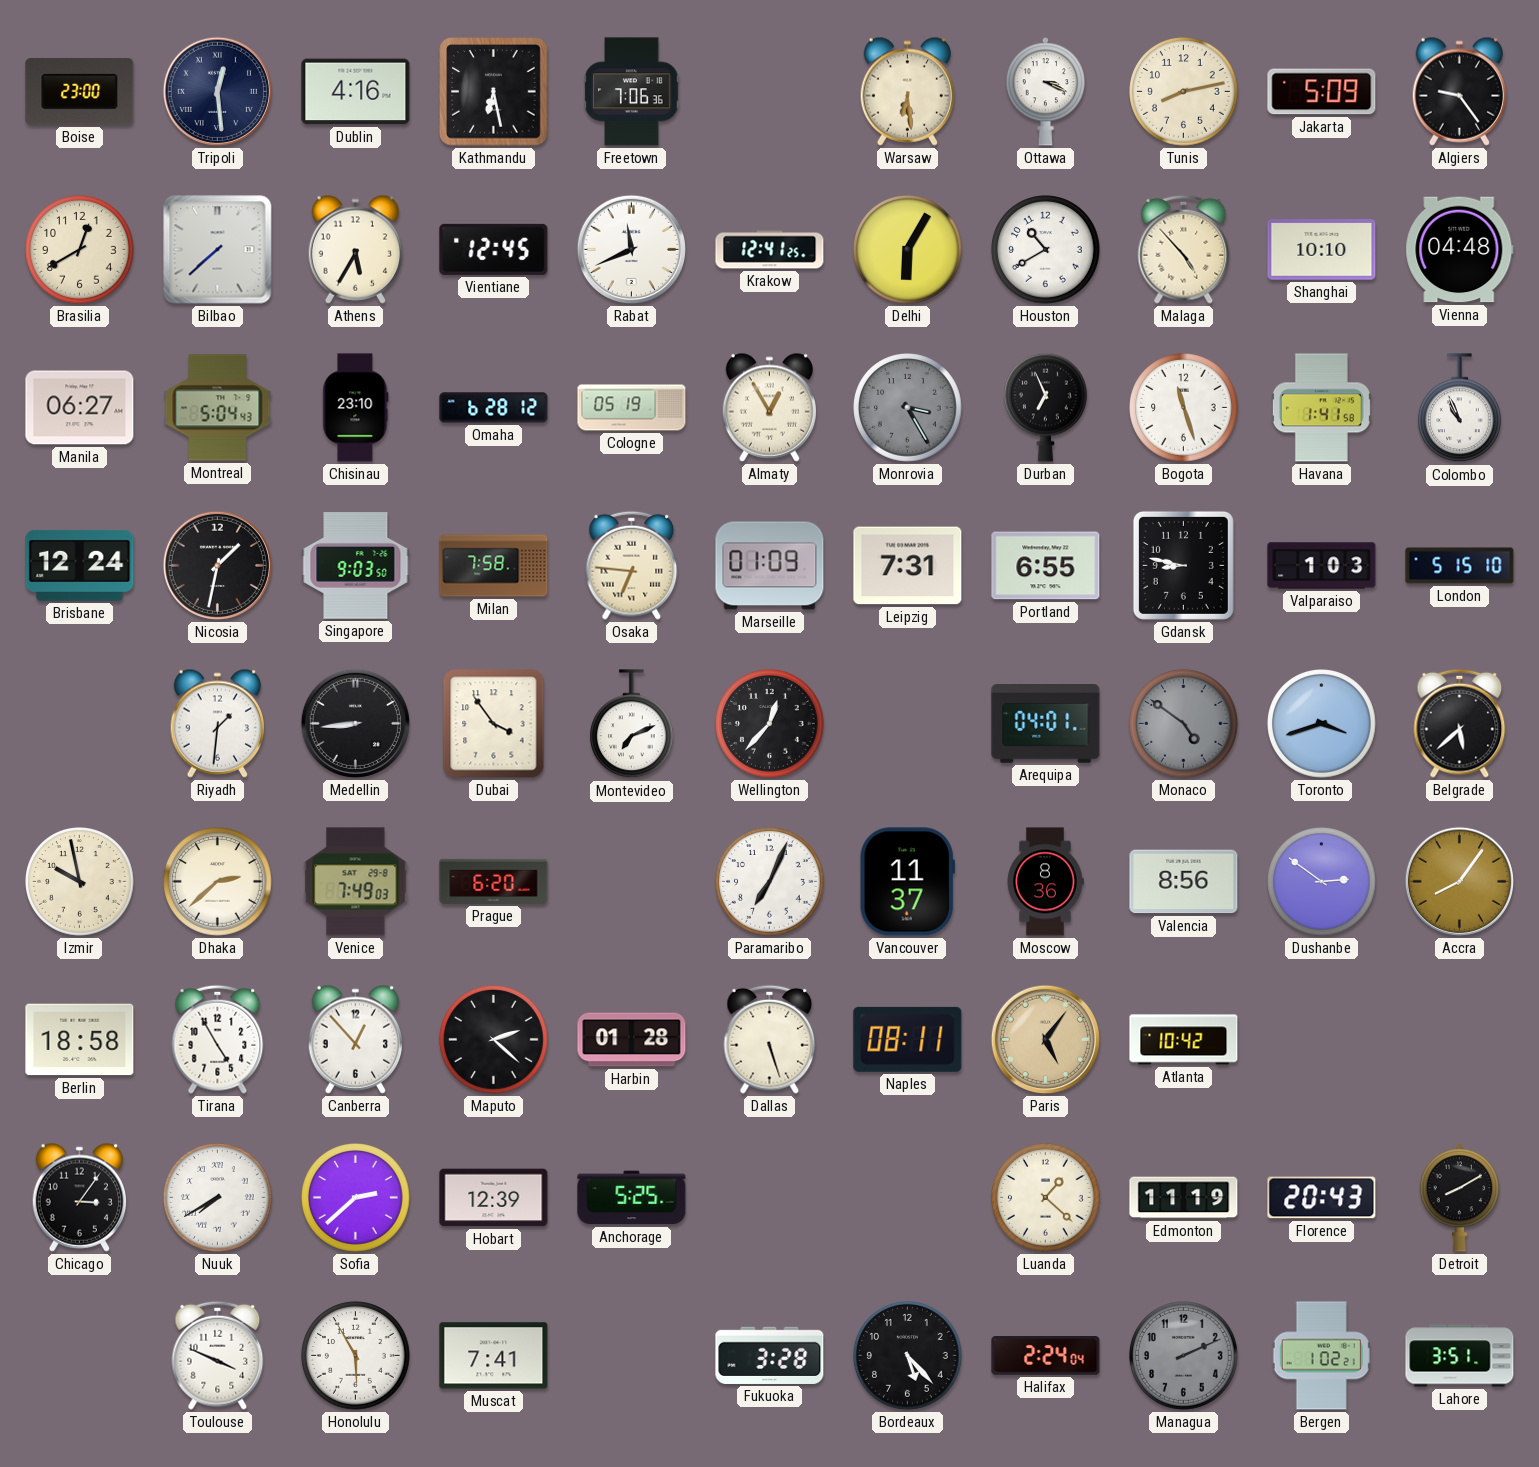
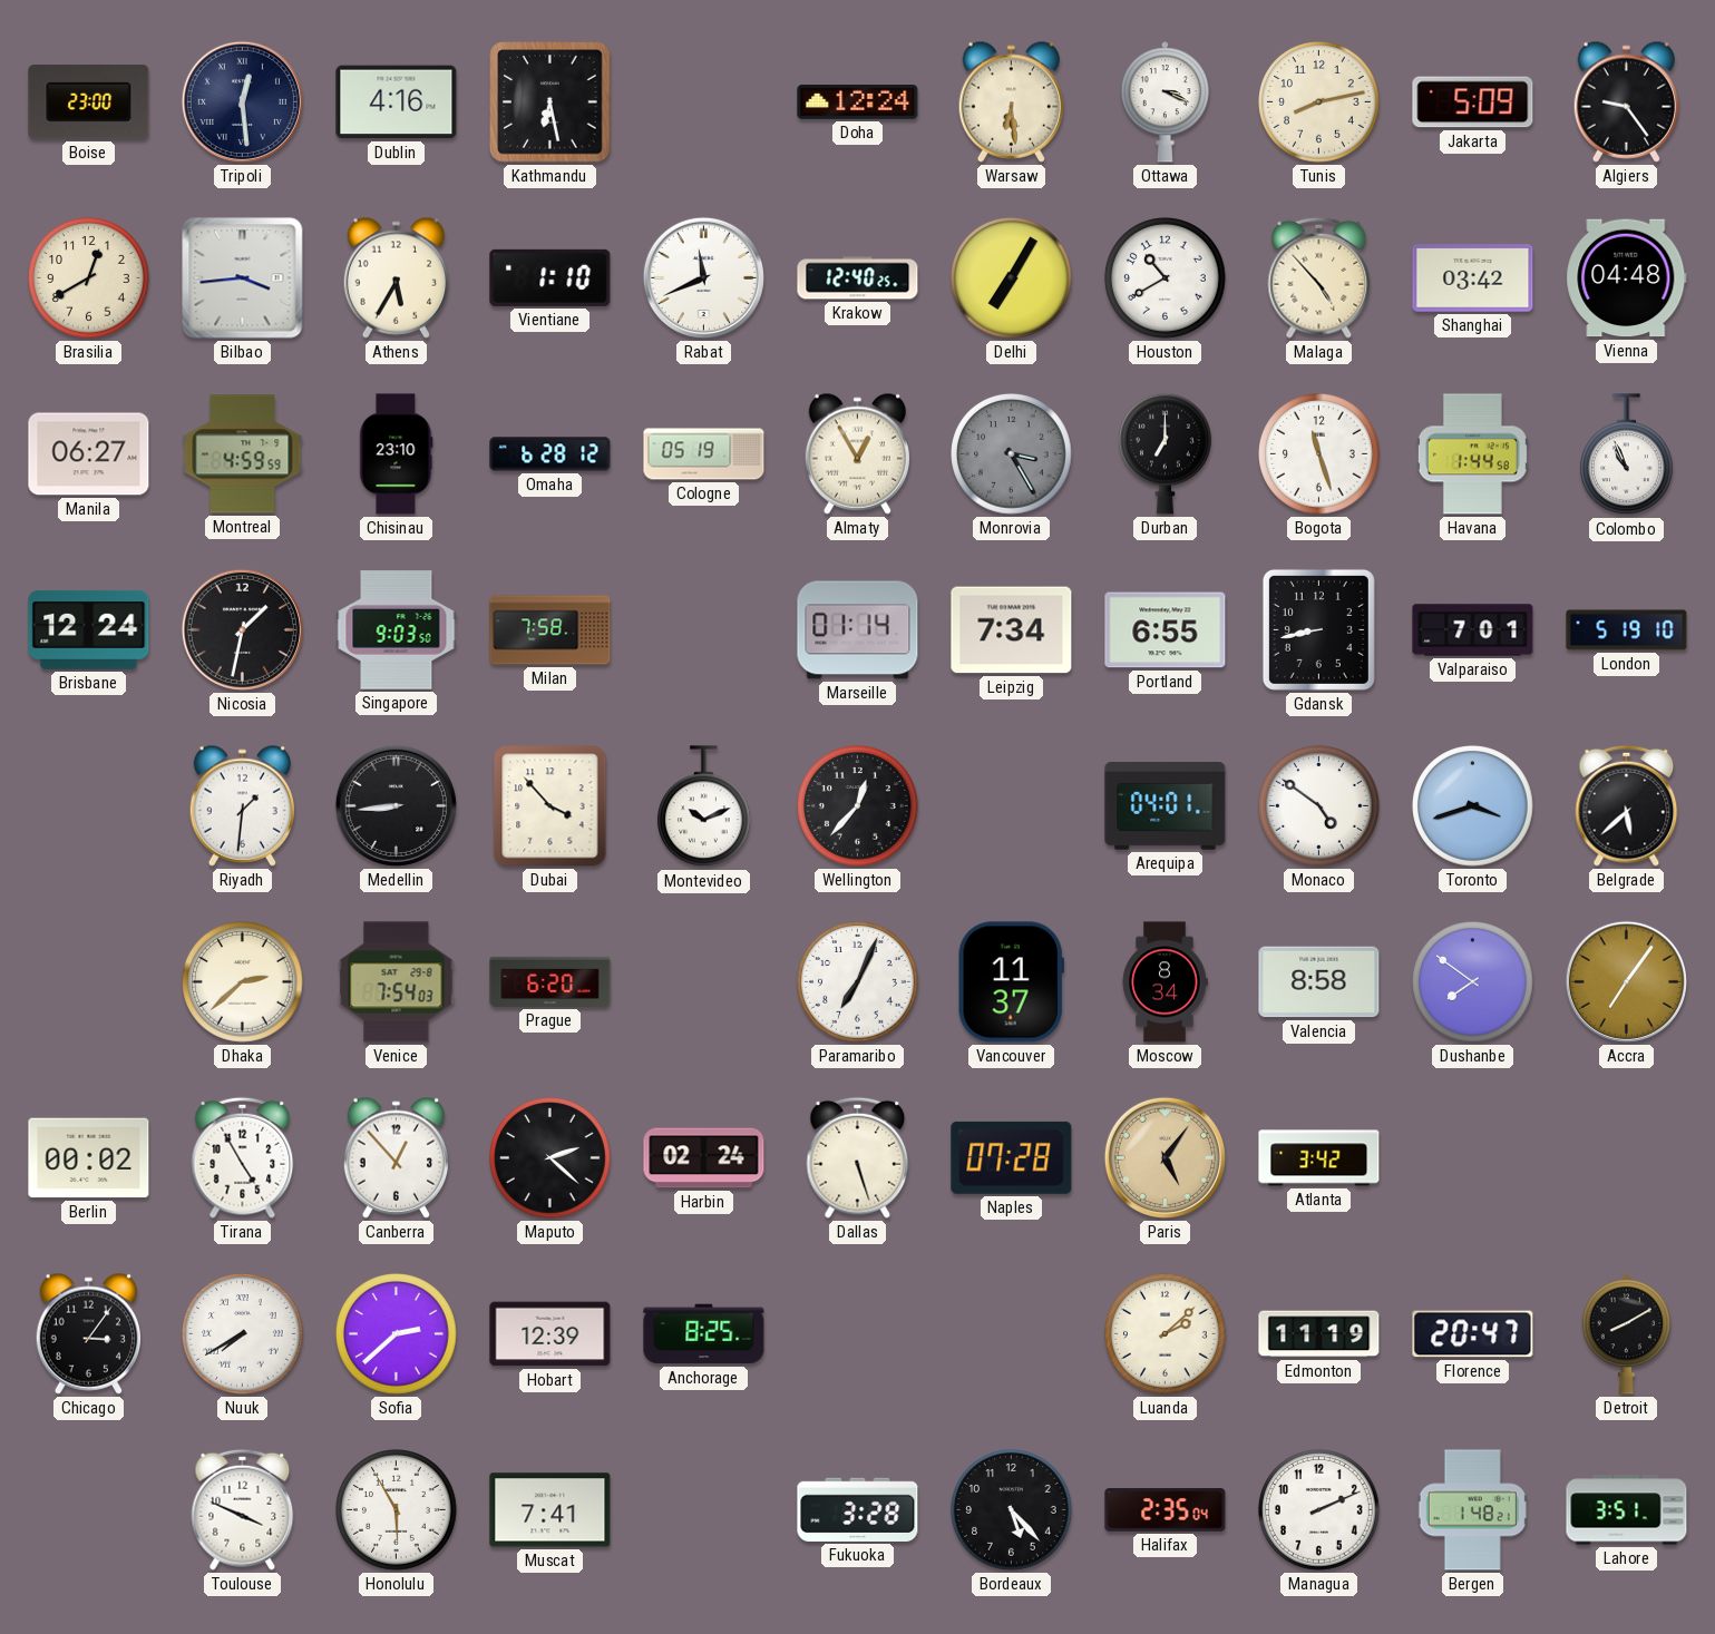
Freetown: 7:06 -> none
Doha: none -> 12:24
Bilbao: 7:38 -> 3:44
Vientiane: 12:45 -> 1:10
Krakow: 12:41 -> 12:40
Delhi: 6:05 -> 7:05
Shanghai: 10:10 -> 03:42
Montreal: 5:04 -> 4:59
Durban: 6:56 -> 7:00
Havana: 1:41 -> 1:44
Osaka: 6:46 -> none
Marseille: 01:09 -> 01:14
Leipzig: 7:31 -> 7:34
Gdansk: 8:47 -> 8:43
Valparaiso: 1:03 -> 7:01
London: 5:15 -> 5:19
Dubai: 3:54 -> 3:53
Montevideo: 7:11 -> 10:11
Monaco dial: grey -> white
Izmir: 9:58 -> none
Venice: 7:49 -> 7:54
Moscow: 8:36 -> 8:34
Valencia: 8:56 -> 8:58
Dushanbe: 2:51 -> 7:51
Accra: 8:06 -> 7:06
Berlin: 18:58 -> 00:02
Harbin: 01:28 -> 02:24
Naples: 08:11 -> 07:28
Atlanta: 10:42 -> 3:42
Anchorage: 5:25 -> 8:25
Luanda: 1:22 -> 2:08
Florence: 20:43 -> 20:47
Halifax: 2:24 -> 2:35
Managua dial: grey -> white
Bergen: 1:02 -> 1:48
